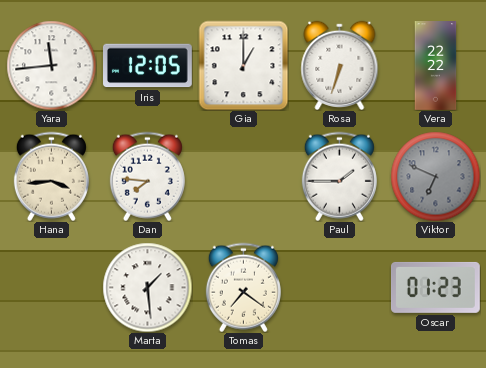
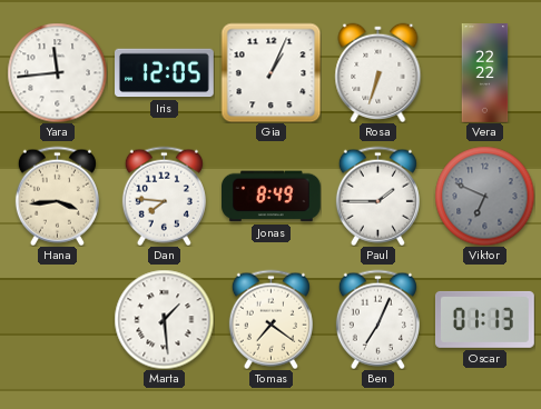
Gia: 1:00 -> 1:04
Jonas: none -> 8:49
Ben: none -> 7:04
Oscar: 01:23 -> 01:13
